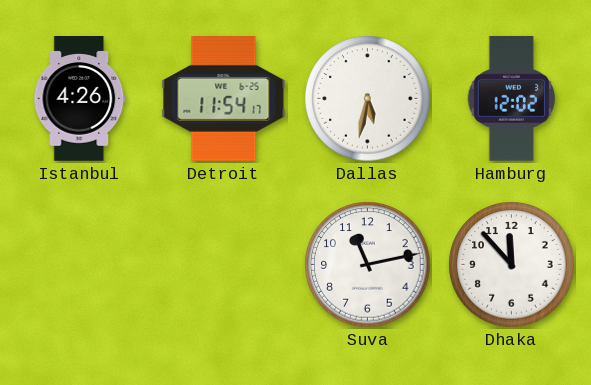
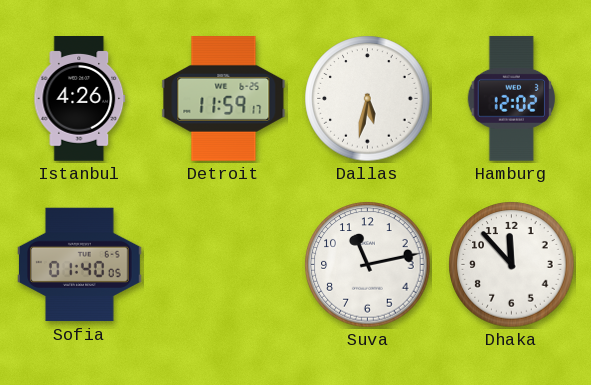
Detroit: 11:54 -> 11:59
Sofia: none -> 01:40
